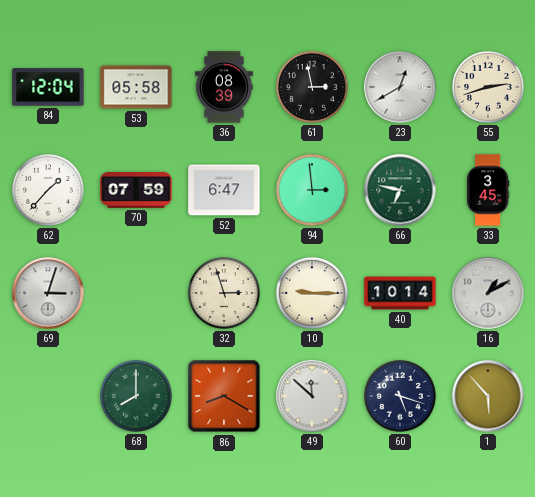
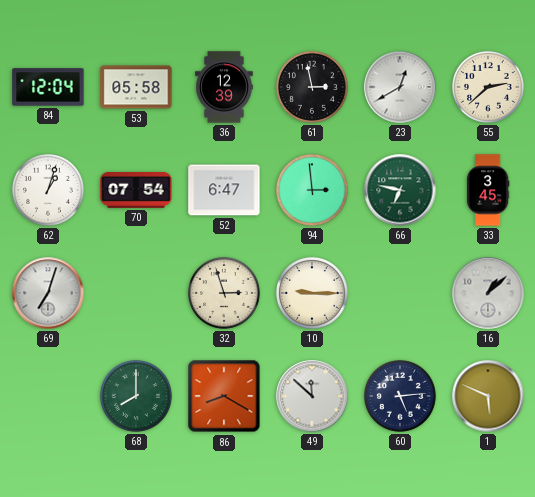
36: 08:39 -> 12:39
55: 2:42 -> 2:38
62: 1:37 -> 1:03
70: 07:59 -> 07:54
69: 3:03 -> 7:03
40: 10:14 -> none
16: 1:10 -> 1:08
60: 5:18 -> 5:14
1: 5:53 -> 5:49
